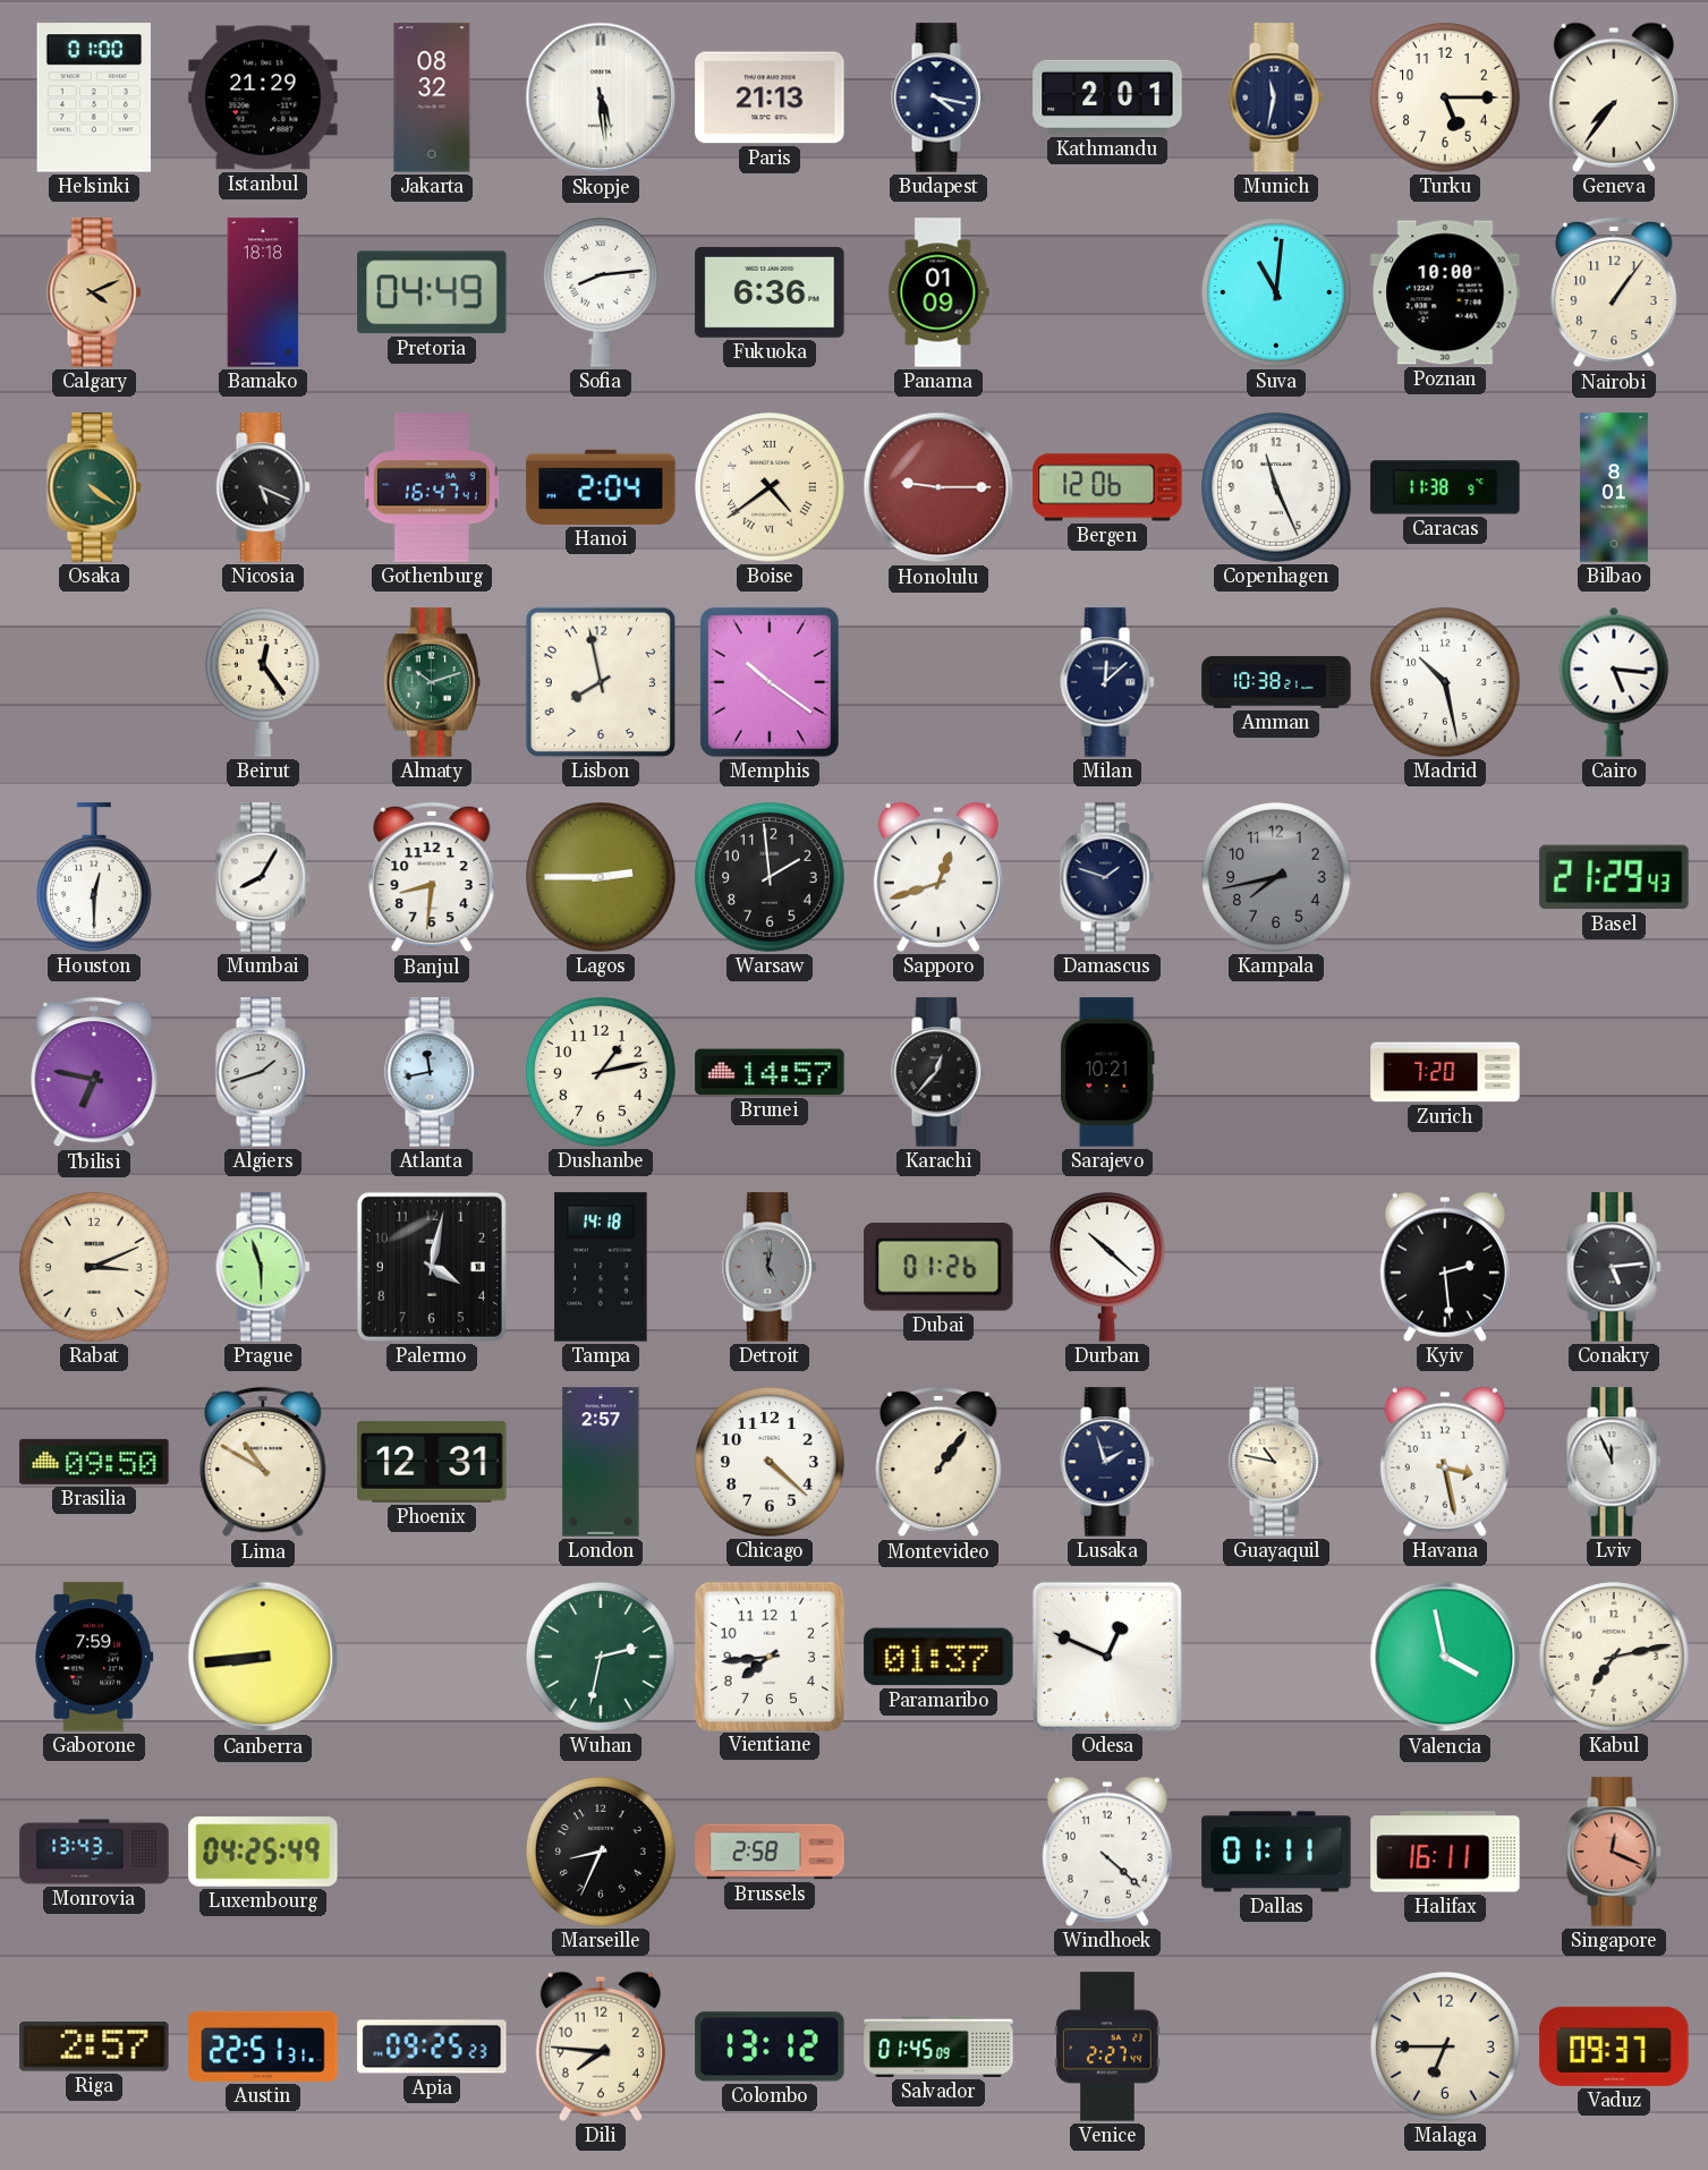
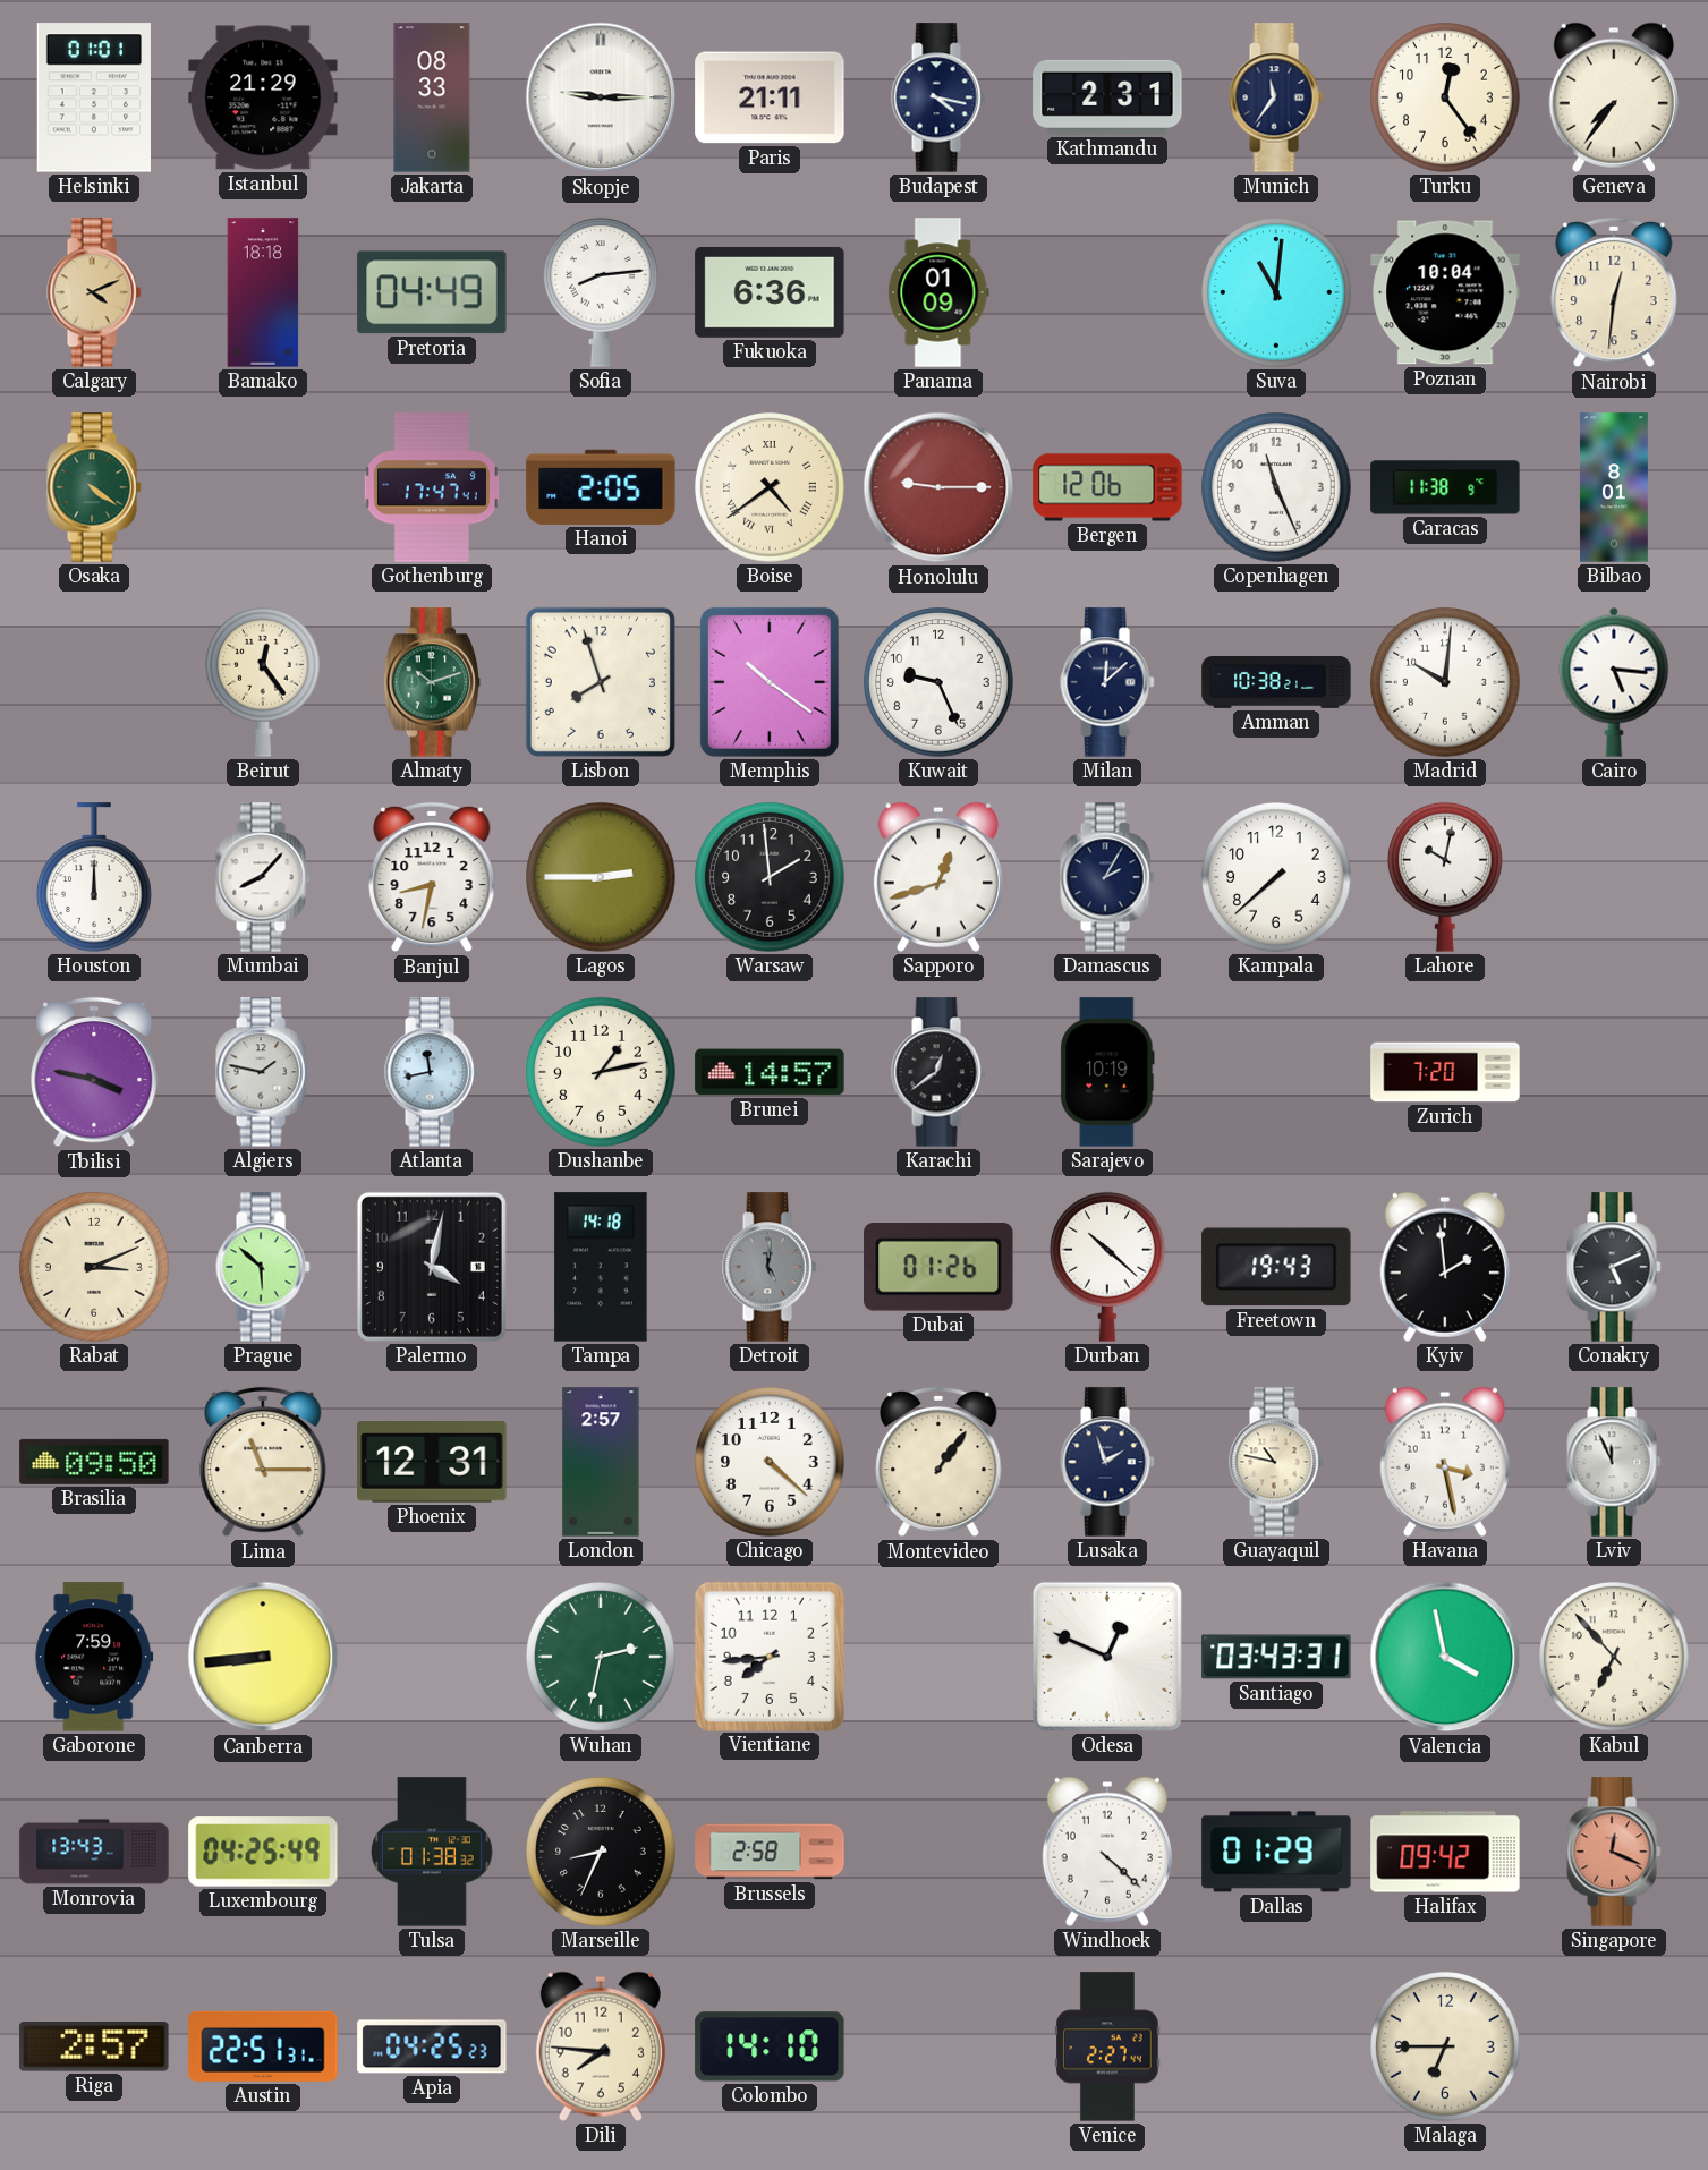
Helsinki: 01:00 -> 01:01
Jakarta: 08:32 -> 08:33
Skopje: 5:29 -> 9:15
Paris: 21:13 -> 21:11
Kathmandu: 2:01 -> 2:31
Munich: 11:32 -> 11:36
Turku: 5:15 -> 12:24
Poznan: 10:00 -> 10:04
Nairobi: 1:06 -> 12:31
Nicosia: 5:19 -> none
Gothenburg: 16:47 -> 17:47
Hanoi: 2:04 -> 2:05
Lisbon: 7:58 -> 7:57
Kuwait: none -> 9:26
Madrid: 10:28 -> 10:01
Houston: 12:30 -> 12:00
Mumbai: 8:05 -> 8:07
Banjul: 8:31 -> 8:32
Damascus: 1:48 -> 2:05
Kampala: 7:43 -> 7:38
Kampala dial: grey -> white
Lahore: none -> 10:02
Basel: 21:29 -> none
Tbilisi: 6:47 -> 3:47
Algiers: 1:42 -> 1:47
Karachi: 12:37 -> 12:39
Sarajevo: 10:21 -> 10:19
Prague: 5:57 -> 5:52
Freetown: none -> 19:43
Kyiv: 2:29 -> 1:59
Conakry: 5:14 -> 5:11
Lima: 10:50 -> 11:15
Paramaribo: 01:37 -> none
Santiago: none -> 03:43
Kabul: 7:13 -> 6:53
Tulsa: none -> 01:38
Dallas: 01:11 -> 01:29
Halifax: 16:11 -> 09:42
Apia: 09:25 -> 04:25
Colombo: 13:12 -> 14:10
Salvador: 01:45 -> none
Vaduz: 09:37 -> none
